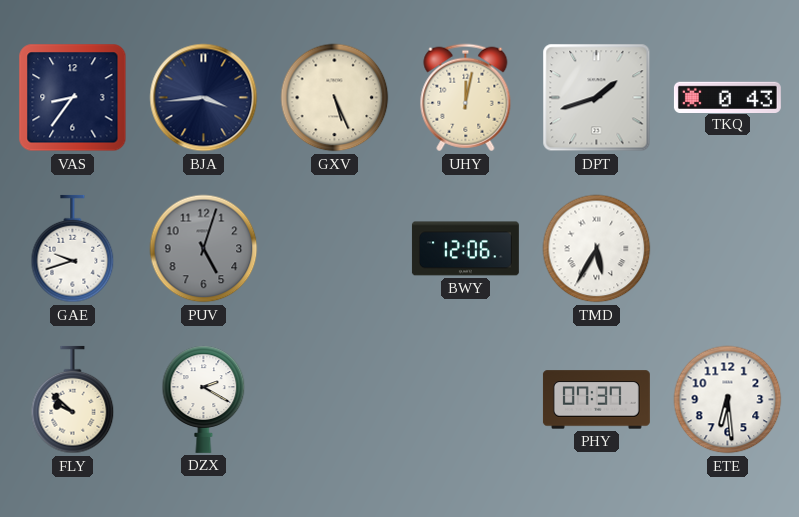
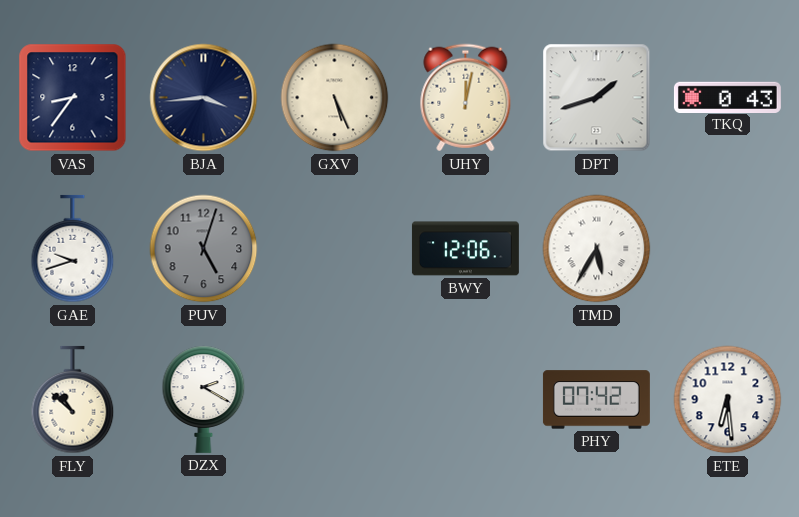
FLY: 9:52 -> 10:52
PHY: 07:37 -> 07:42
